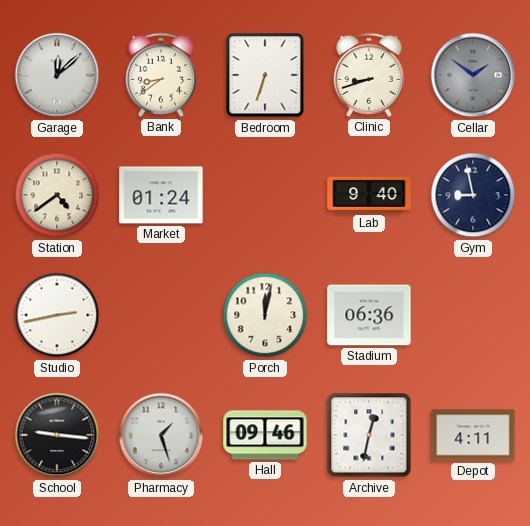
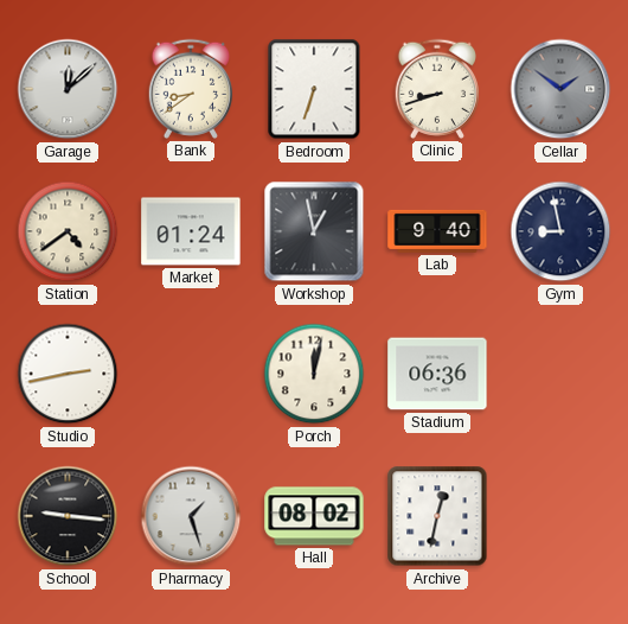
Workshop: none -> 12:58
Hall: 09:46 -> 08:02
Depot: 4:11 -> none
